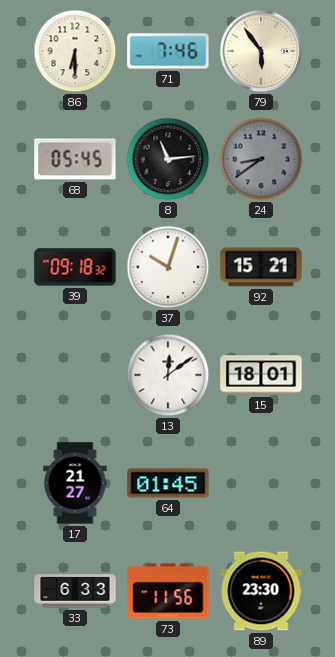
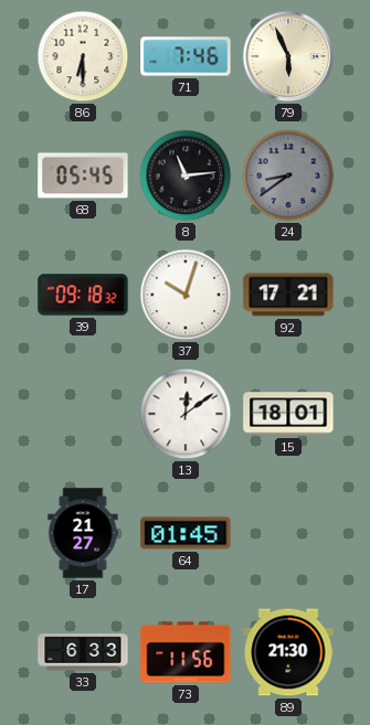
79: 5:54 -> 5:56
92: 15:21 -> 17:21
89: 23:30 -> 21:30
